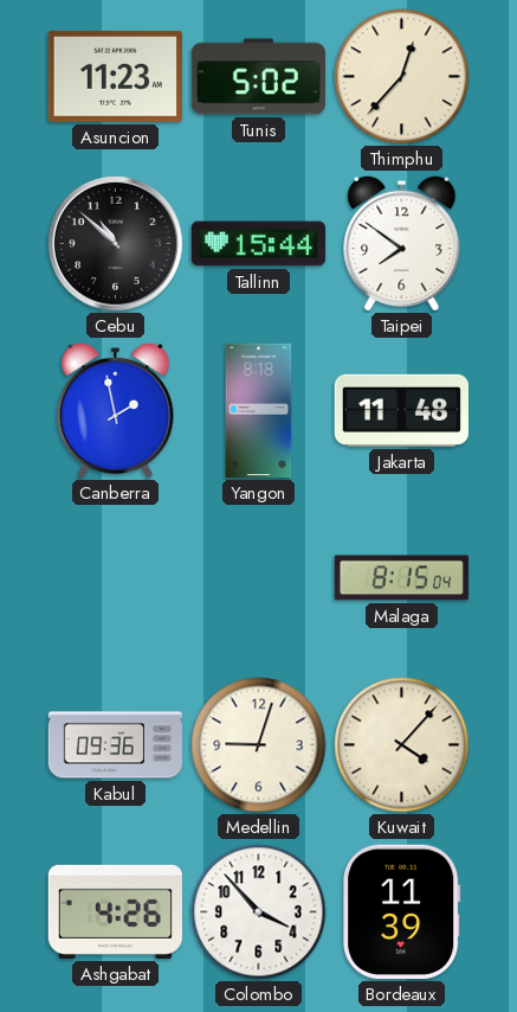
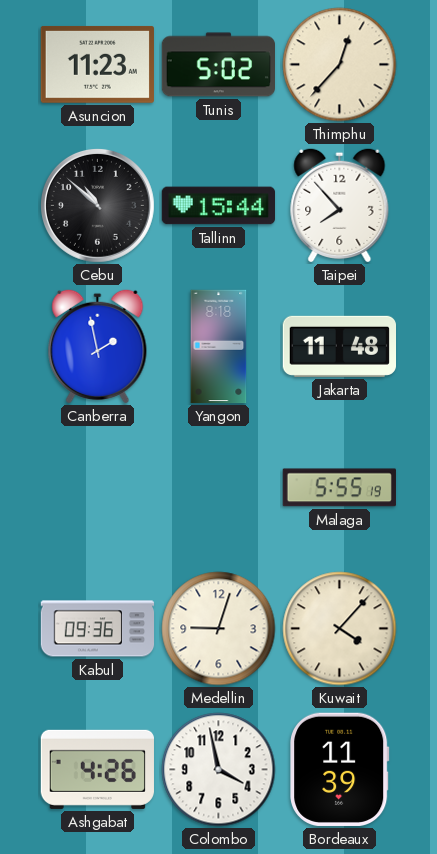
Taipei: 7:51 -> 7:53
Malaga: 8:15 -> 5:55
Colombo: 3:53 -> 3:58
